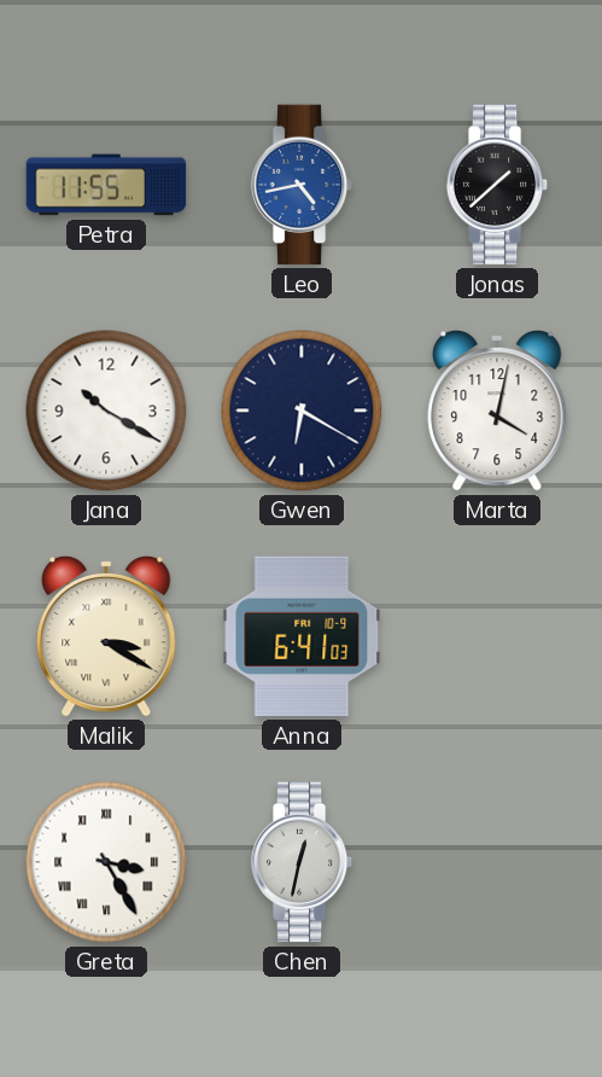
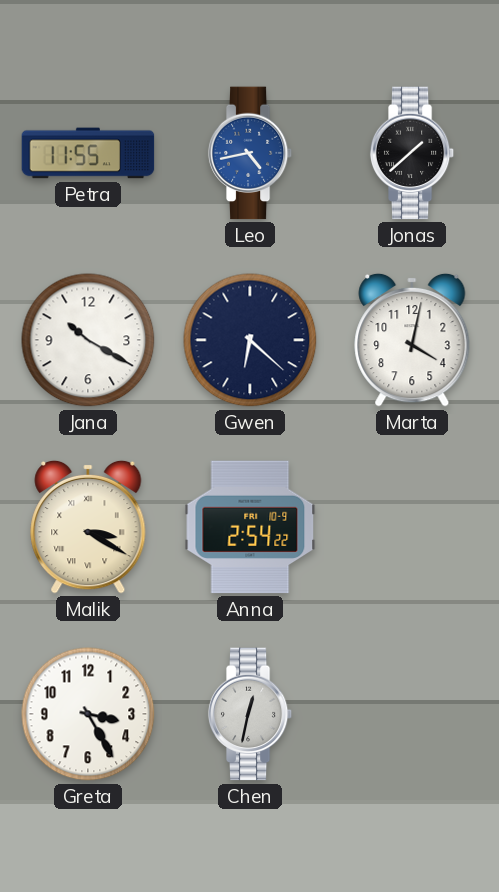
Gwen: 6:20 -> 6:22
Anna: 6:41 -> 2:54
Greta numerals: Roman -> Arabic
